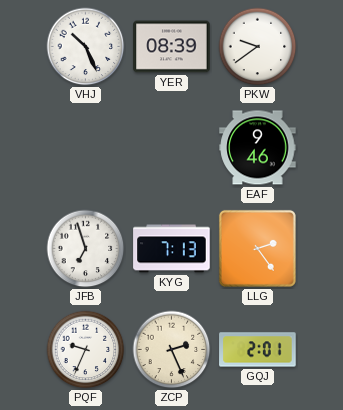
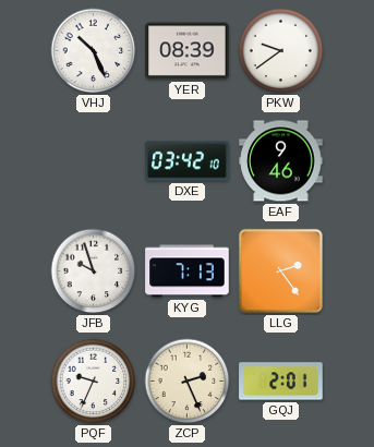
DXE: none -> 03:42
JFB: 6:57 -> 9:57
